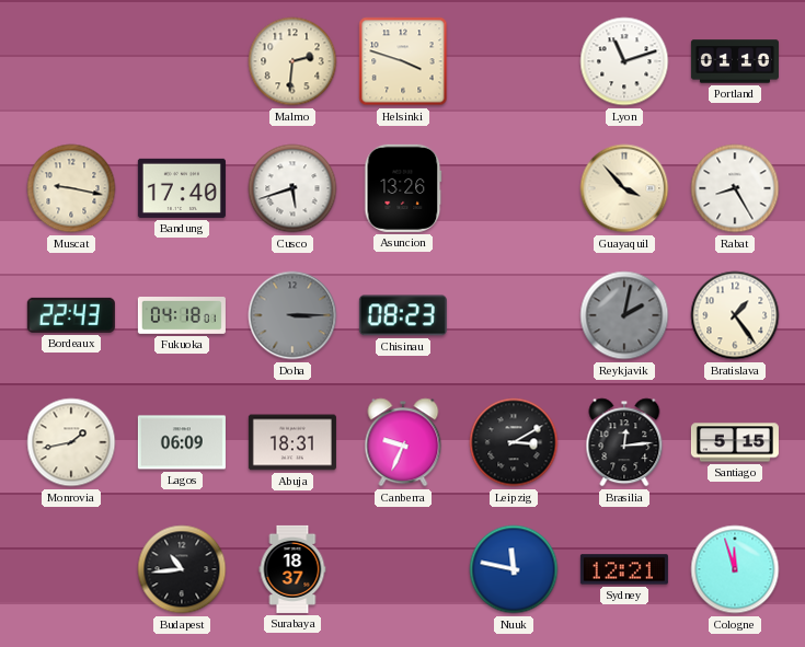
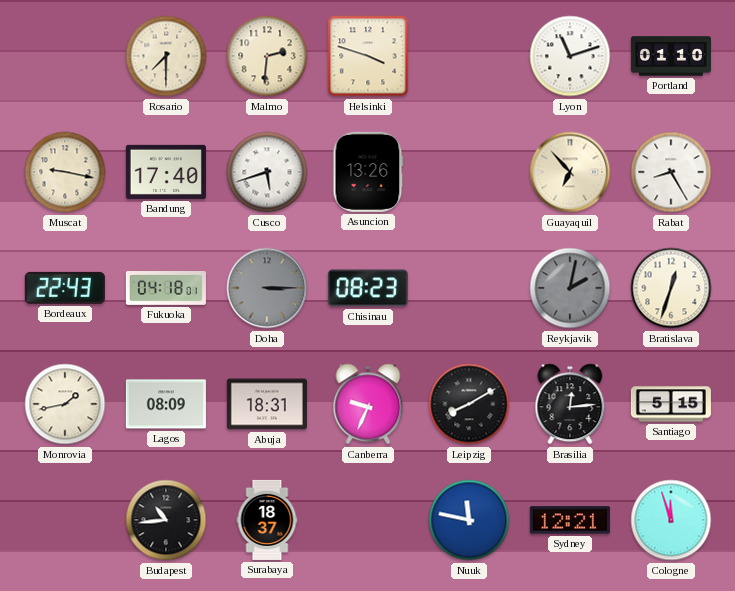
Rosario: none -> 7:30
Guayaquil: 3:53 -> 6:53
Bratislava: 1:24 -> 12:33
Lagos: 06:09 -> 08:09
Leipzig: 3:10 -> 8:10
